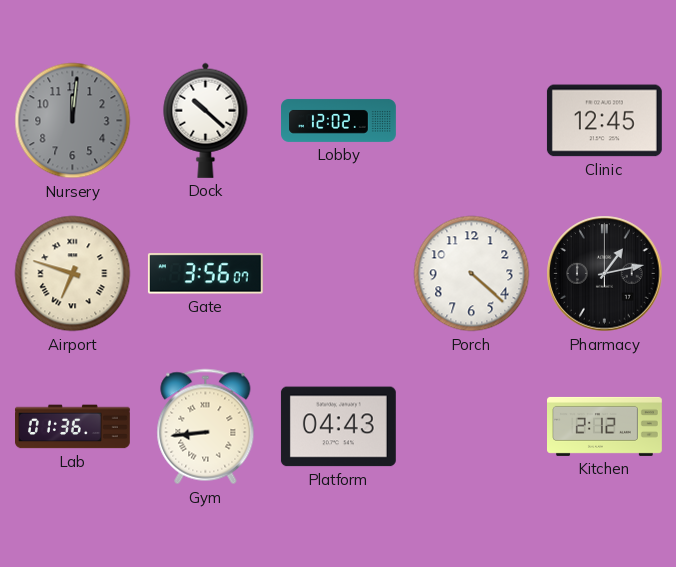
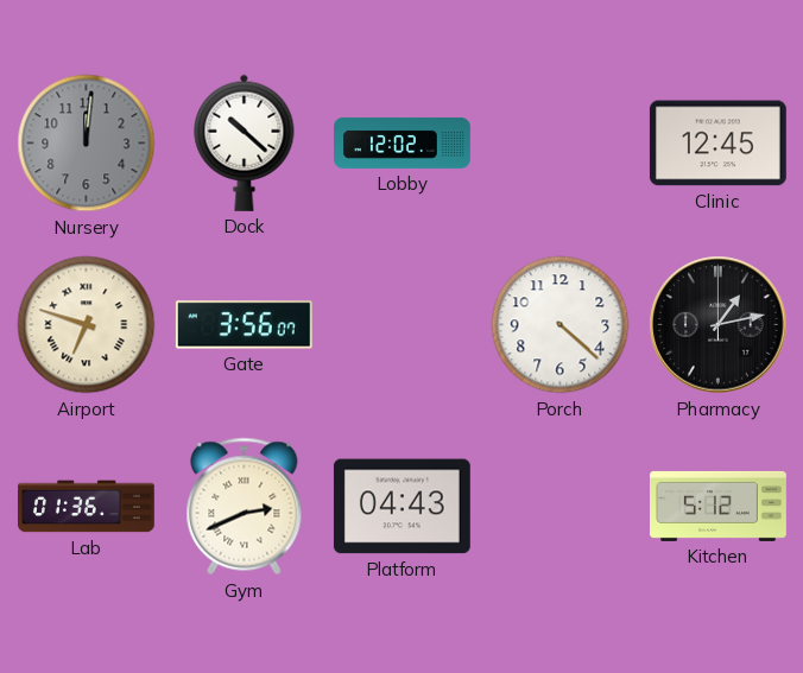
Gym: 8:44 -> 2:41
Kitchen: 2:12 -> 5:12
